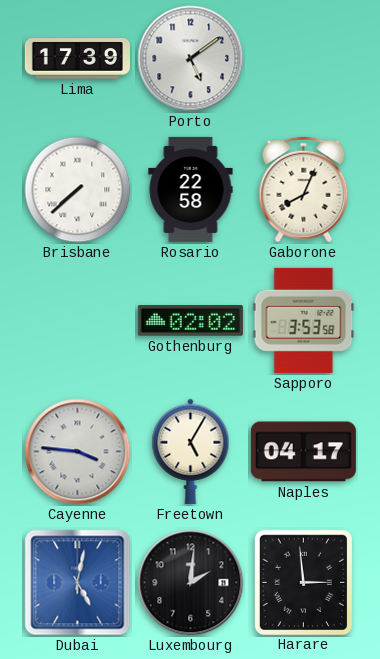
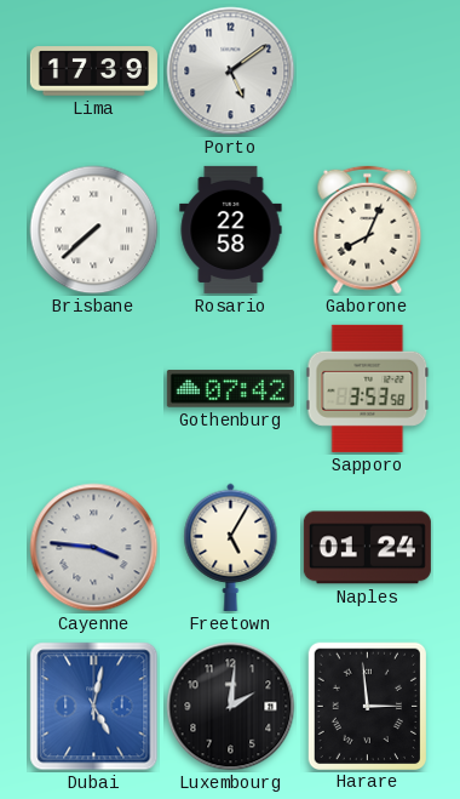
Gothenburg: 02:02 -> 07:42
Naples: 04:17 -> 01:24
